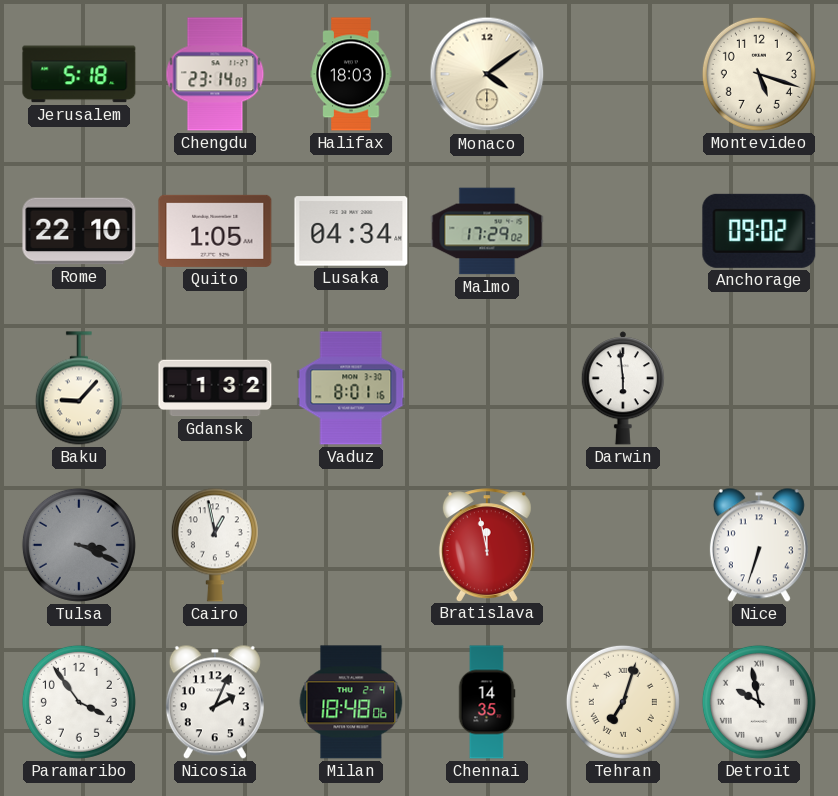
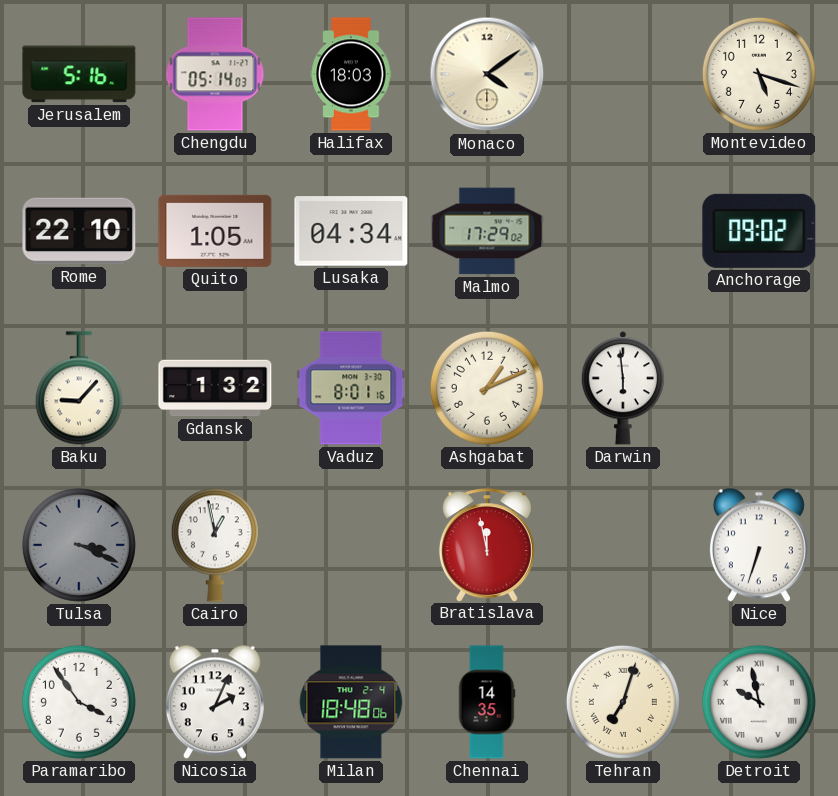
Jerusalem: 5:18 -> 5:16
Chengdu: 23:14 -> 05:14
Ashgabat: none -> 1:11
